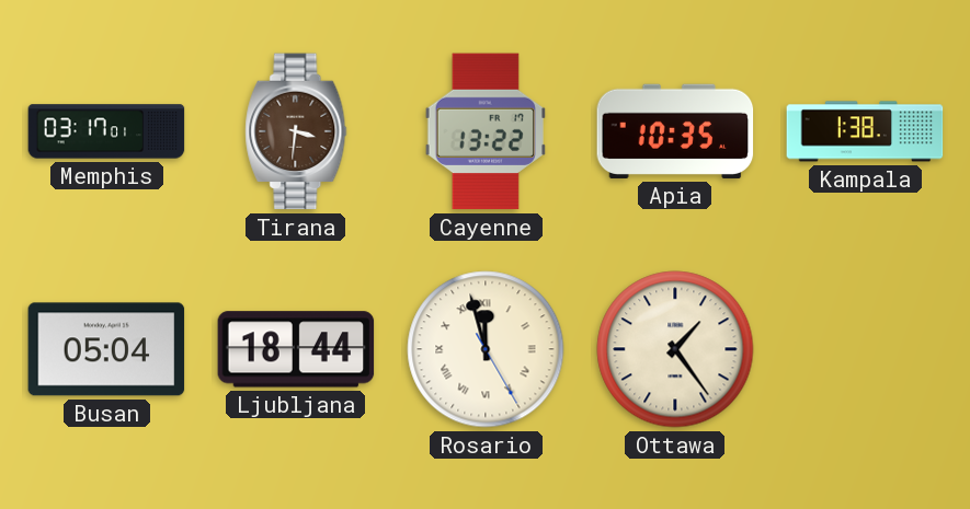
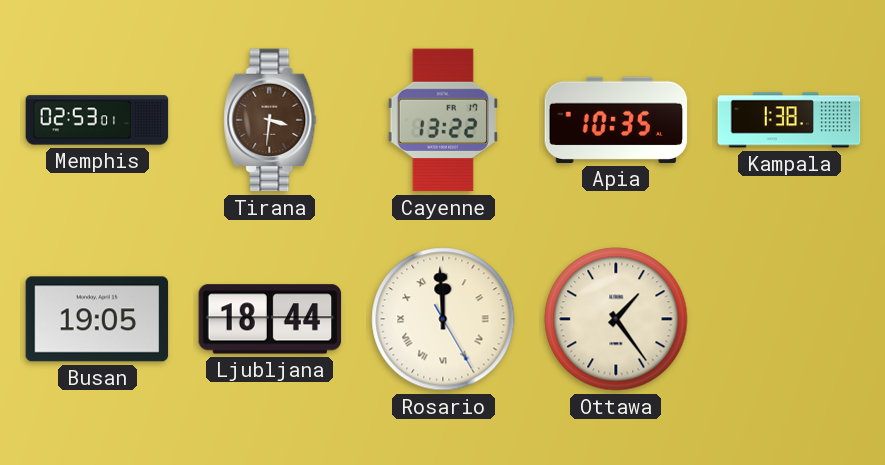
Memphis: 03:17 -> 02:53
Busan: 05:04 -> 19:05
Rosario: 11:57 -> 11:59
